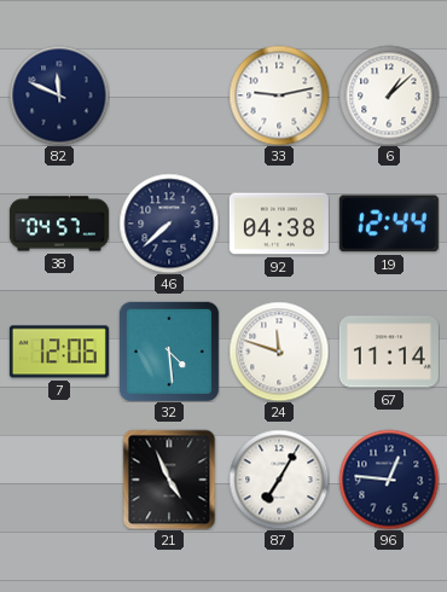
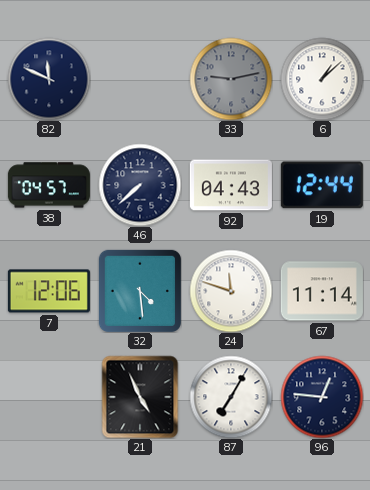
33 dial: white -> grey
92: 04:38 -> 04:43
